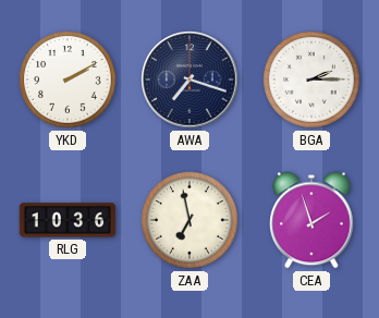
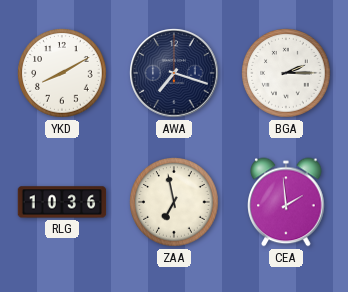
YKD: 2:10 -> 8:10
CEA: 1:57 -> 1:59
